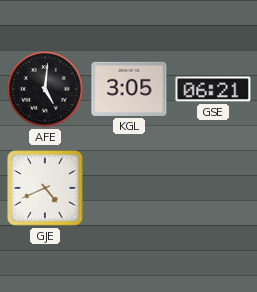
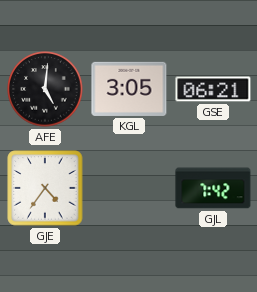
GJE: 4:41 -> 4:36
GJL: none -> 7:42
